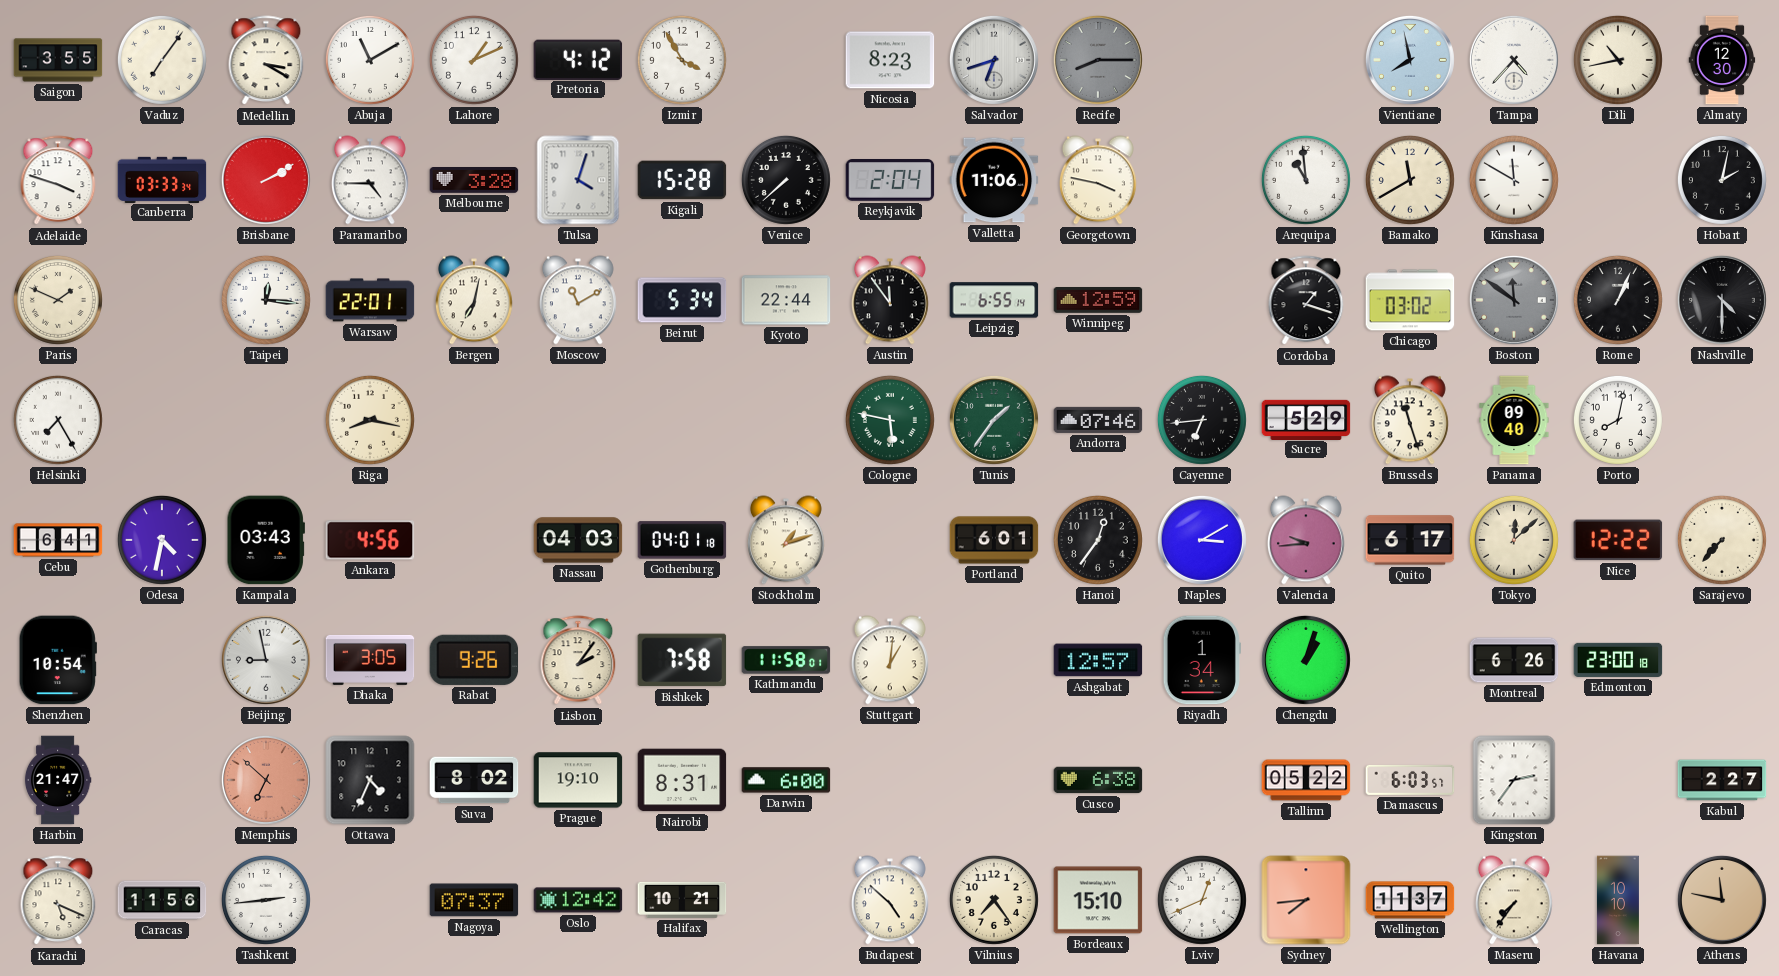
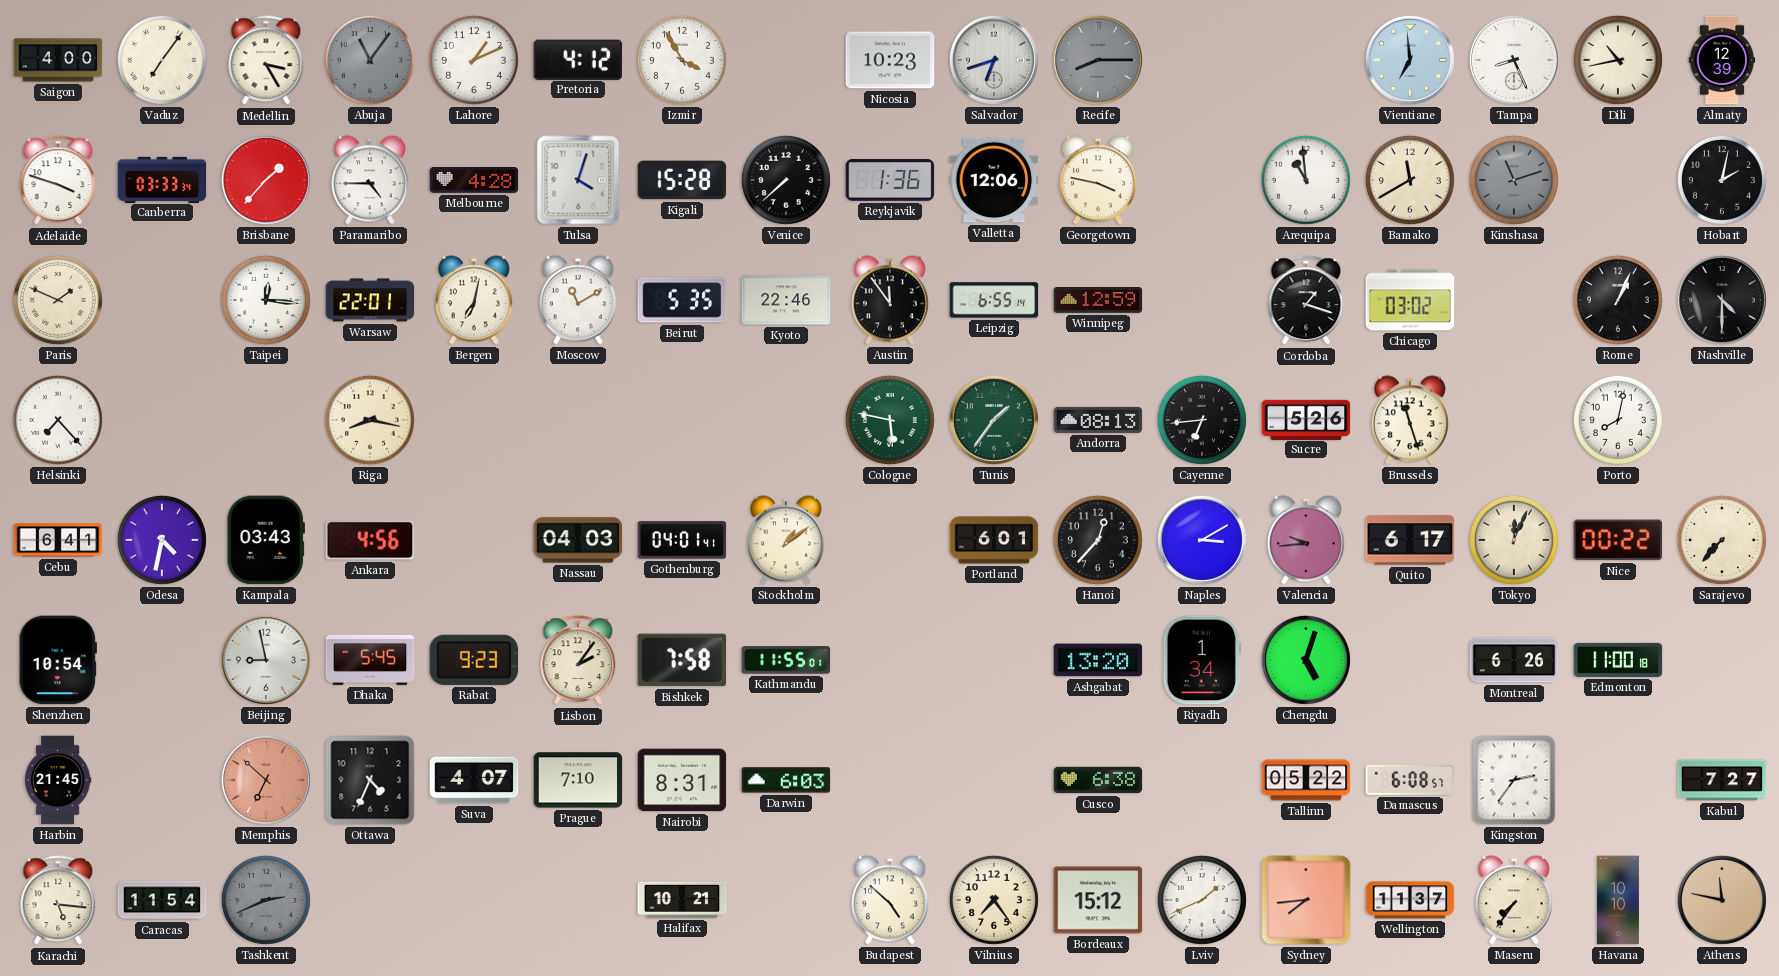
Saigon: 3:55 -> 4:00
Medellin: 3:20 -> 3:25
Abuja: 11:10 -> 11:06
Abuja dial: white -> grey
Nicosia: 8:23 -> 10:23
Vientiane: 7:58 -> 6:59
Tampa: 4:37 -> 8:26
Almaty: 12:30 -> 12:39
Brisbane: 2:10 -> 1:37
Melbourne: 3:28 -> 4:28
Reykjavik: 2:04 -> 1:36
Valletta: 11:06 -> 12:06
Kinshasa: 11:50 -> 11:12
Kinshasa dial: white -> grey
Beirut: 5:34 -> 5:35
Kyoto: 22:44 -> 22:46
Boston: 11:51 -> none
Helsinki: 7:25 -> 7:23
Andorra: 07:46 -> 08:13
Sucre: 5:29 -> 5:26
Panama: 09:40 -> none
Gothenburg: 04:01:18 -> 04:01:41
Stockholm: 1:12 -> 1:09
Hanoi: 12:36 -> 12:37
Tokyo: 12:08 -> 12:04
Nice: 12:22 -> 00:22
Dhaka: 3:05 -> 5:45
Rabat: 9:26 -> 9:23
Kathmandu: 11:58 -> 11:55
Stuttgart: 1:01 -> none
Ashgabat: 12:57 -> 13:20
Chengdu: 1:03 -> 5:03
Edmonton: 23:00 -> 11:00
Harbin: 21:47 -> 21:45
Suva: 8:02 -> 4:07
Prague: 19:10 -> 7:10
Darwin: 6:00 -> 6:03
Damascus: 6:03 -> 6:08
Kabul: 2:27 -> 7:27
Karachi: 5:19 -> 5:16
Caracas: 11:56 -> 11:54
Tashkent: 2:44 -> 2:41
Tashkent dial: white -> grey
Nagoya: 07:37 -> none
Oslo: 12:42 -> none
Bordeaux: 15:10 -> 15:12
Lviv: 12:41 -> 1:41
